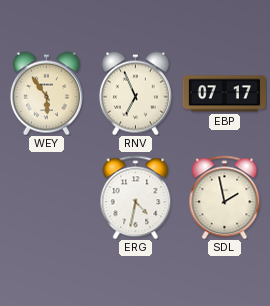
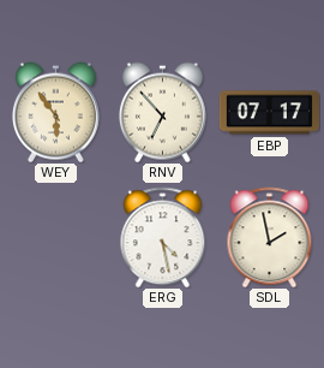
RNV: 6:56 -> 6:53
ERG: 4:32 -> 4:28
